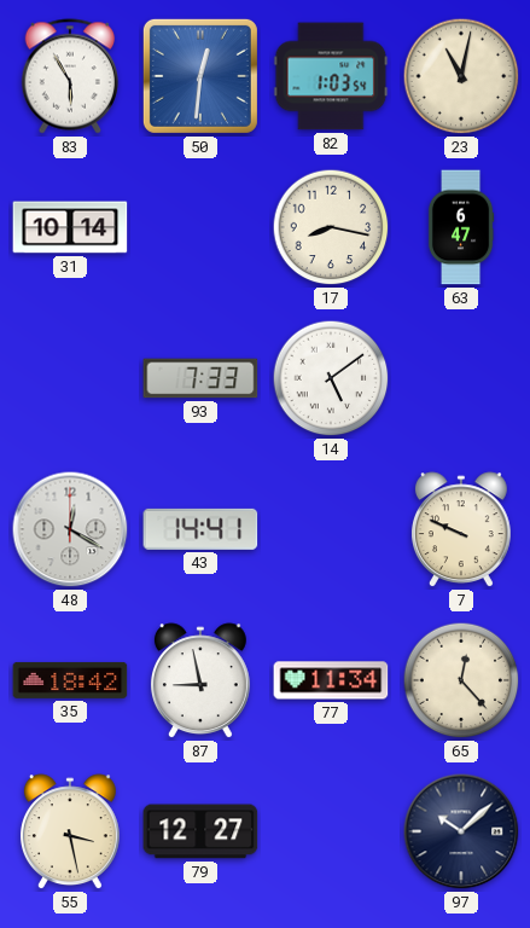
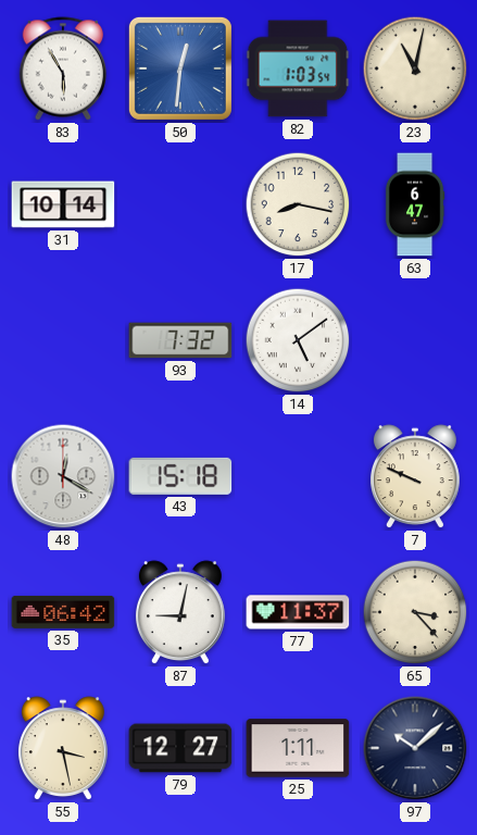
93: 7:33 -> 7:32
43: 14:41 -> 15:18
35: 18:42 -> 06:42
87: 8:58 -> 9:02
77: 11:34 -> 11:37
65: 12:23 -> 3:23
25: none -> 1:11
